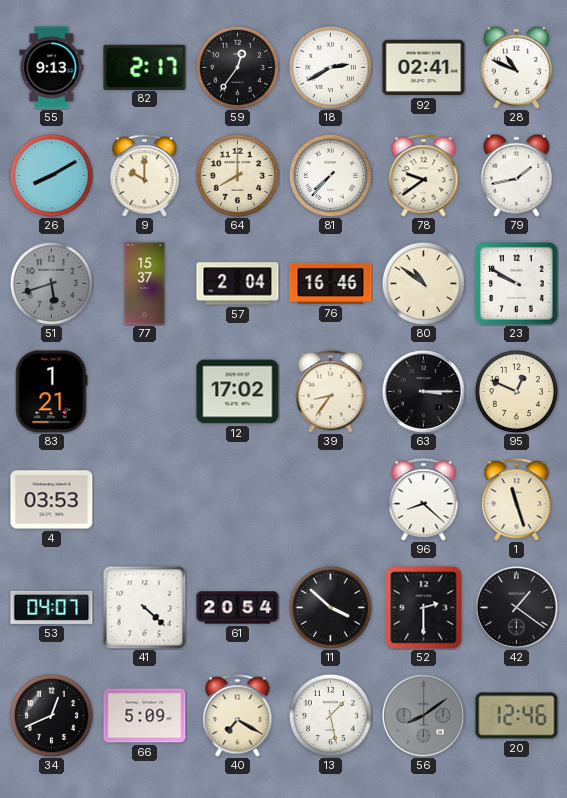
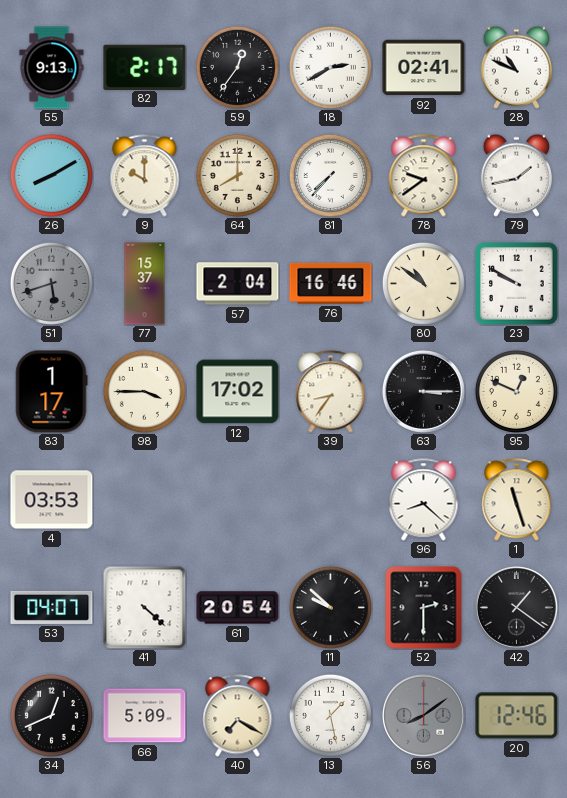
83: 1:21 -> 1:17
98: none -> 3:45
11: 3:52 -> 9:52
